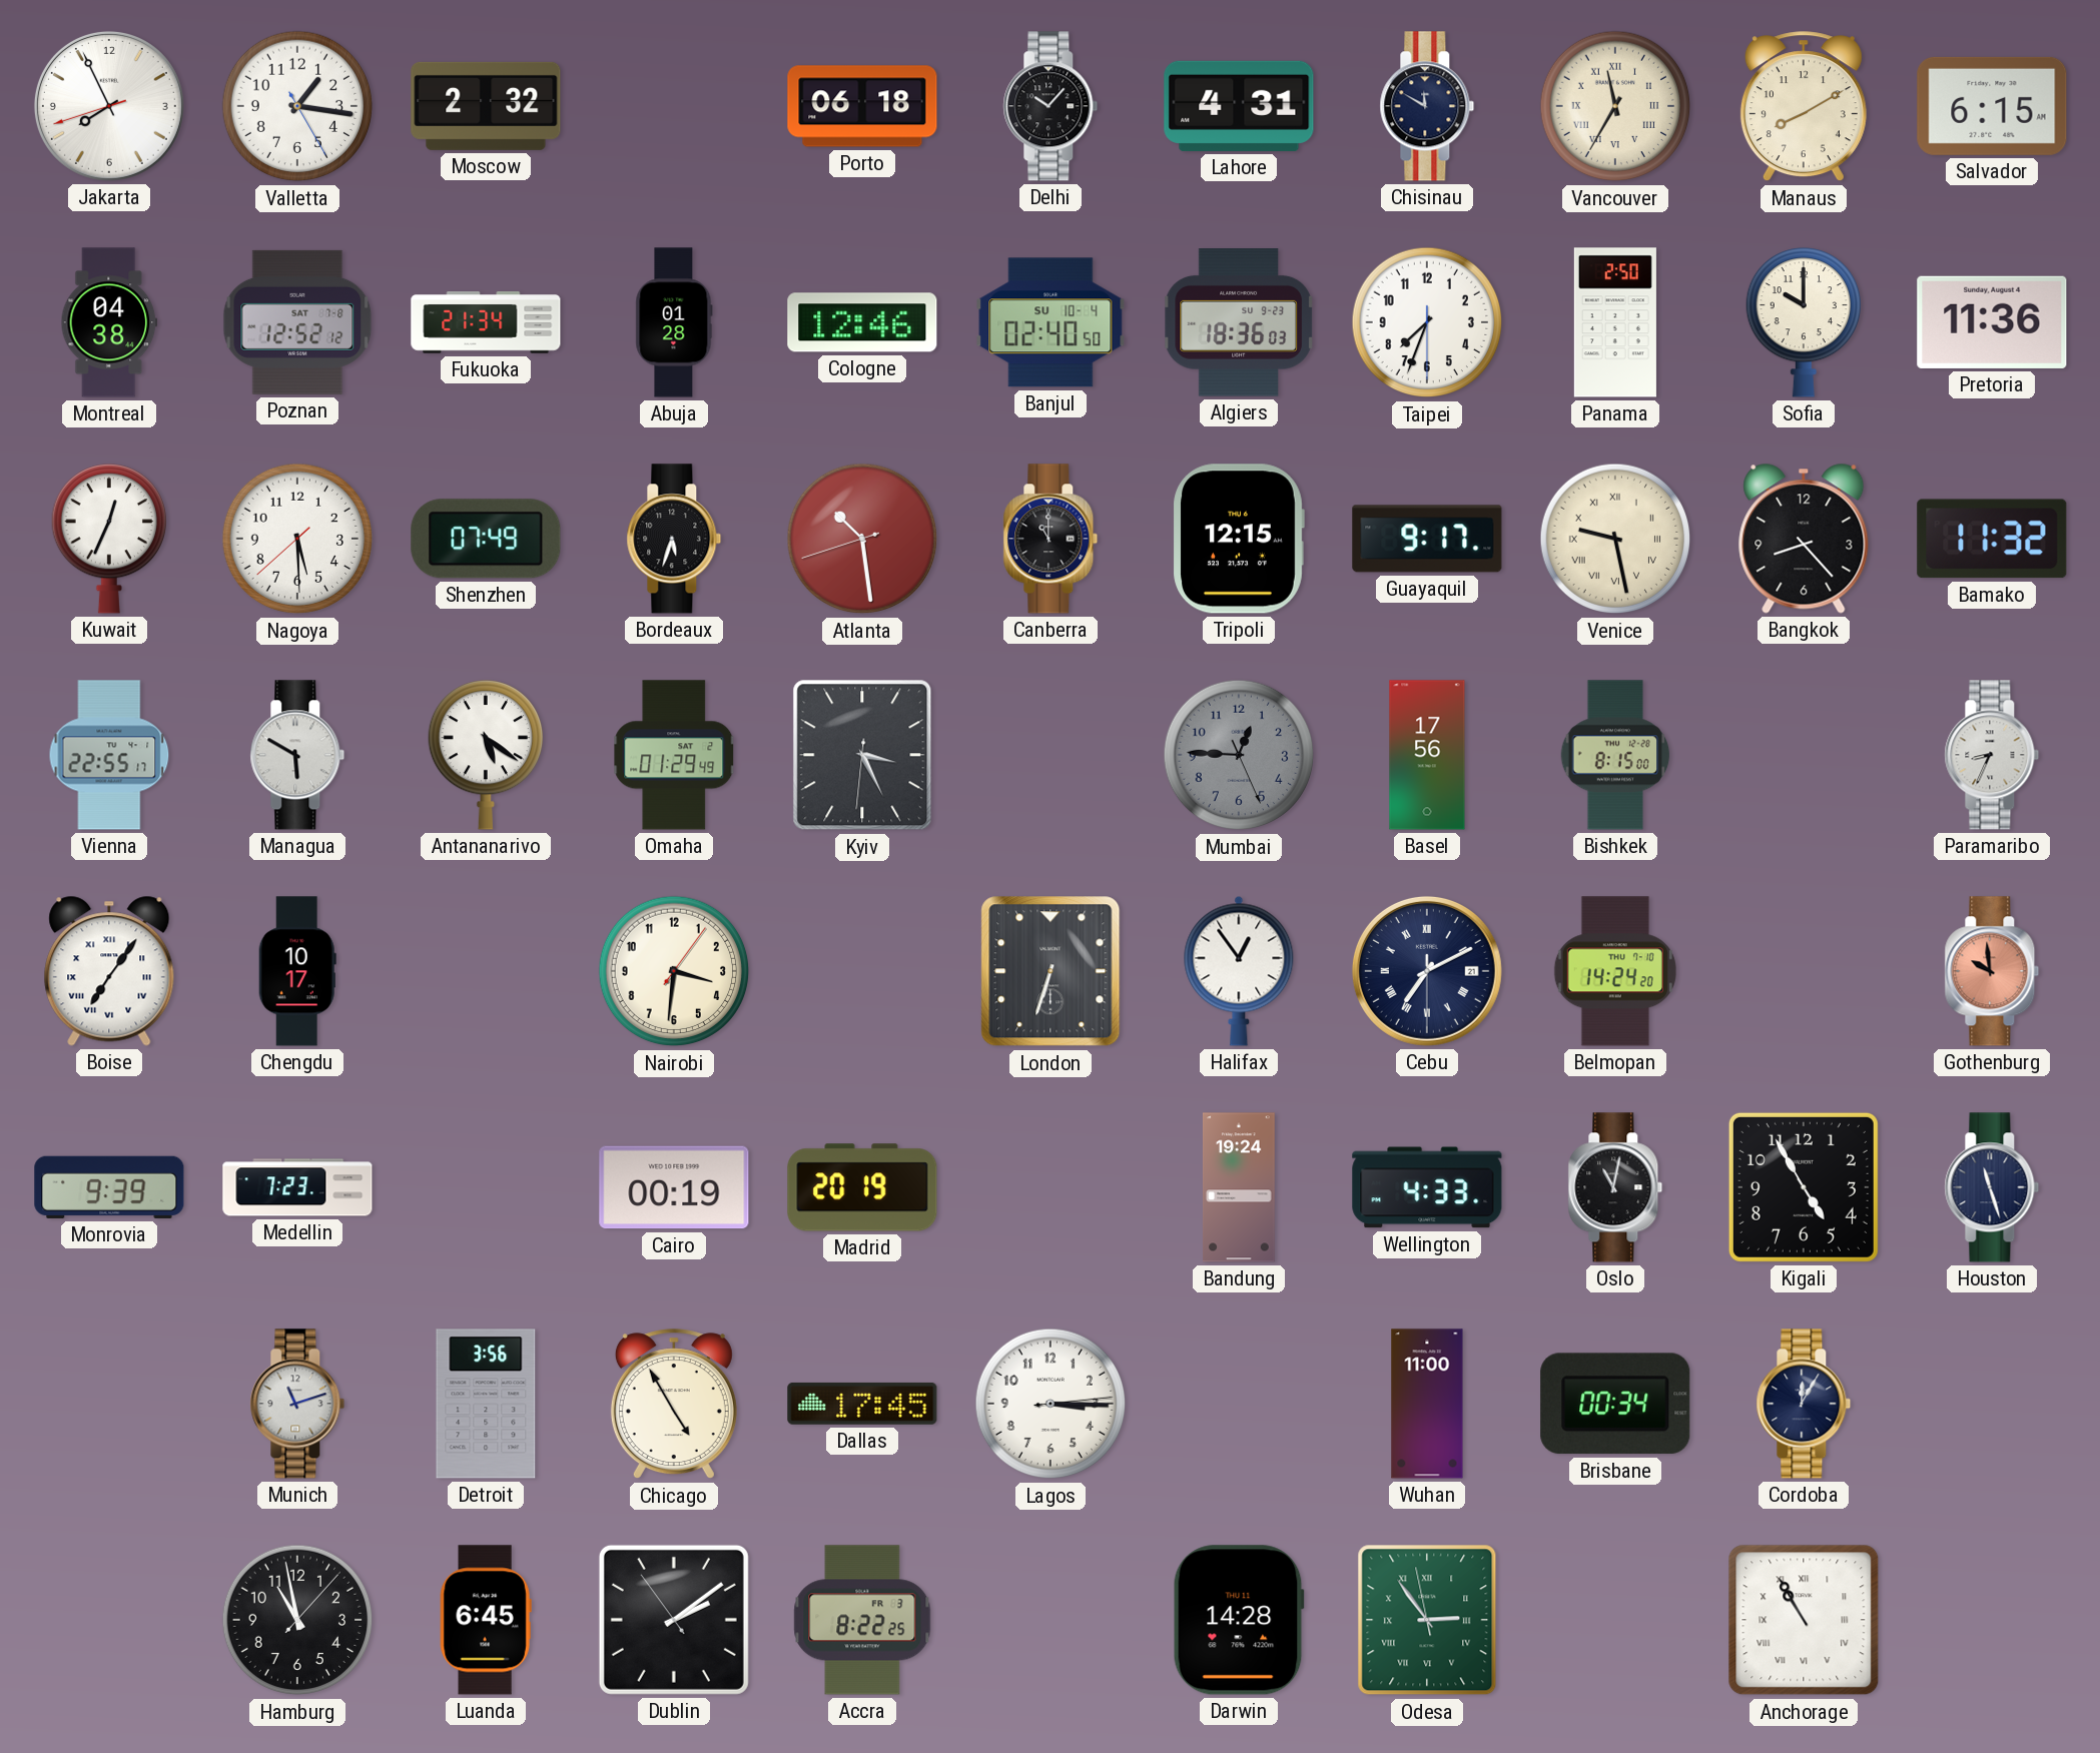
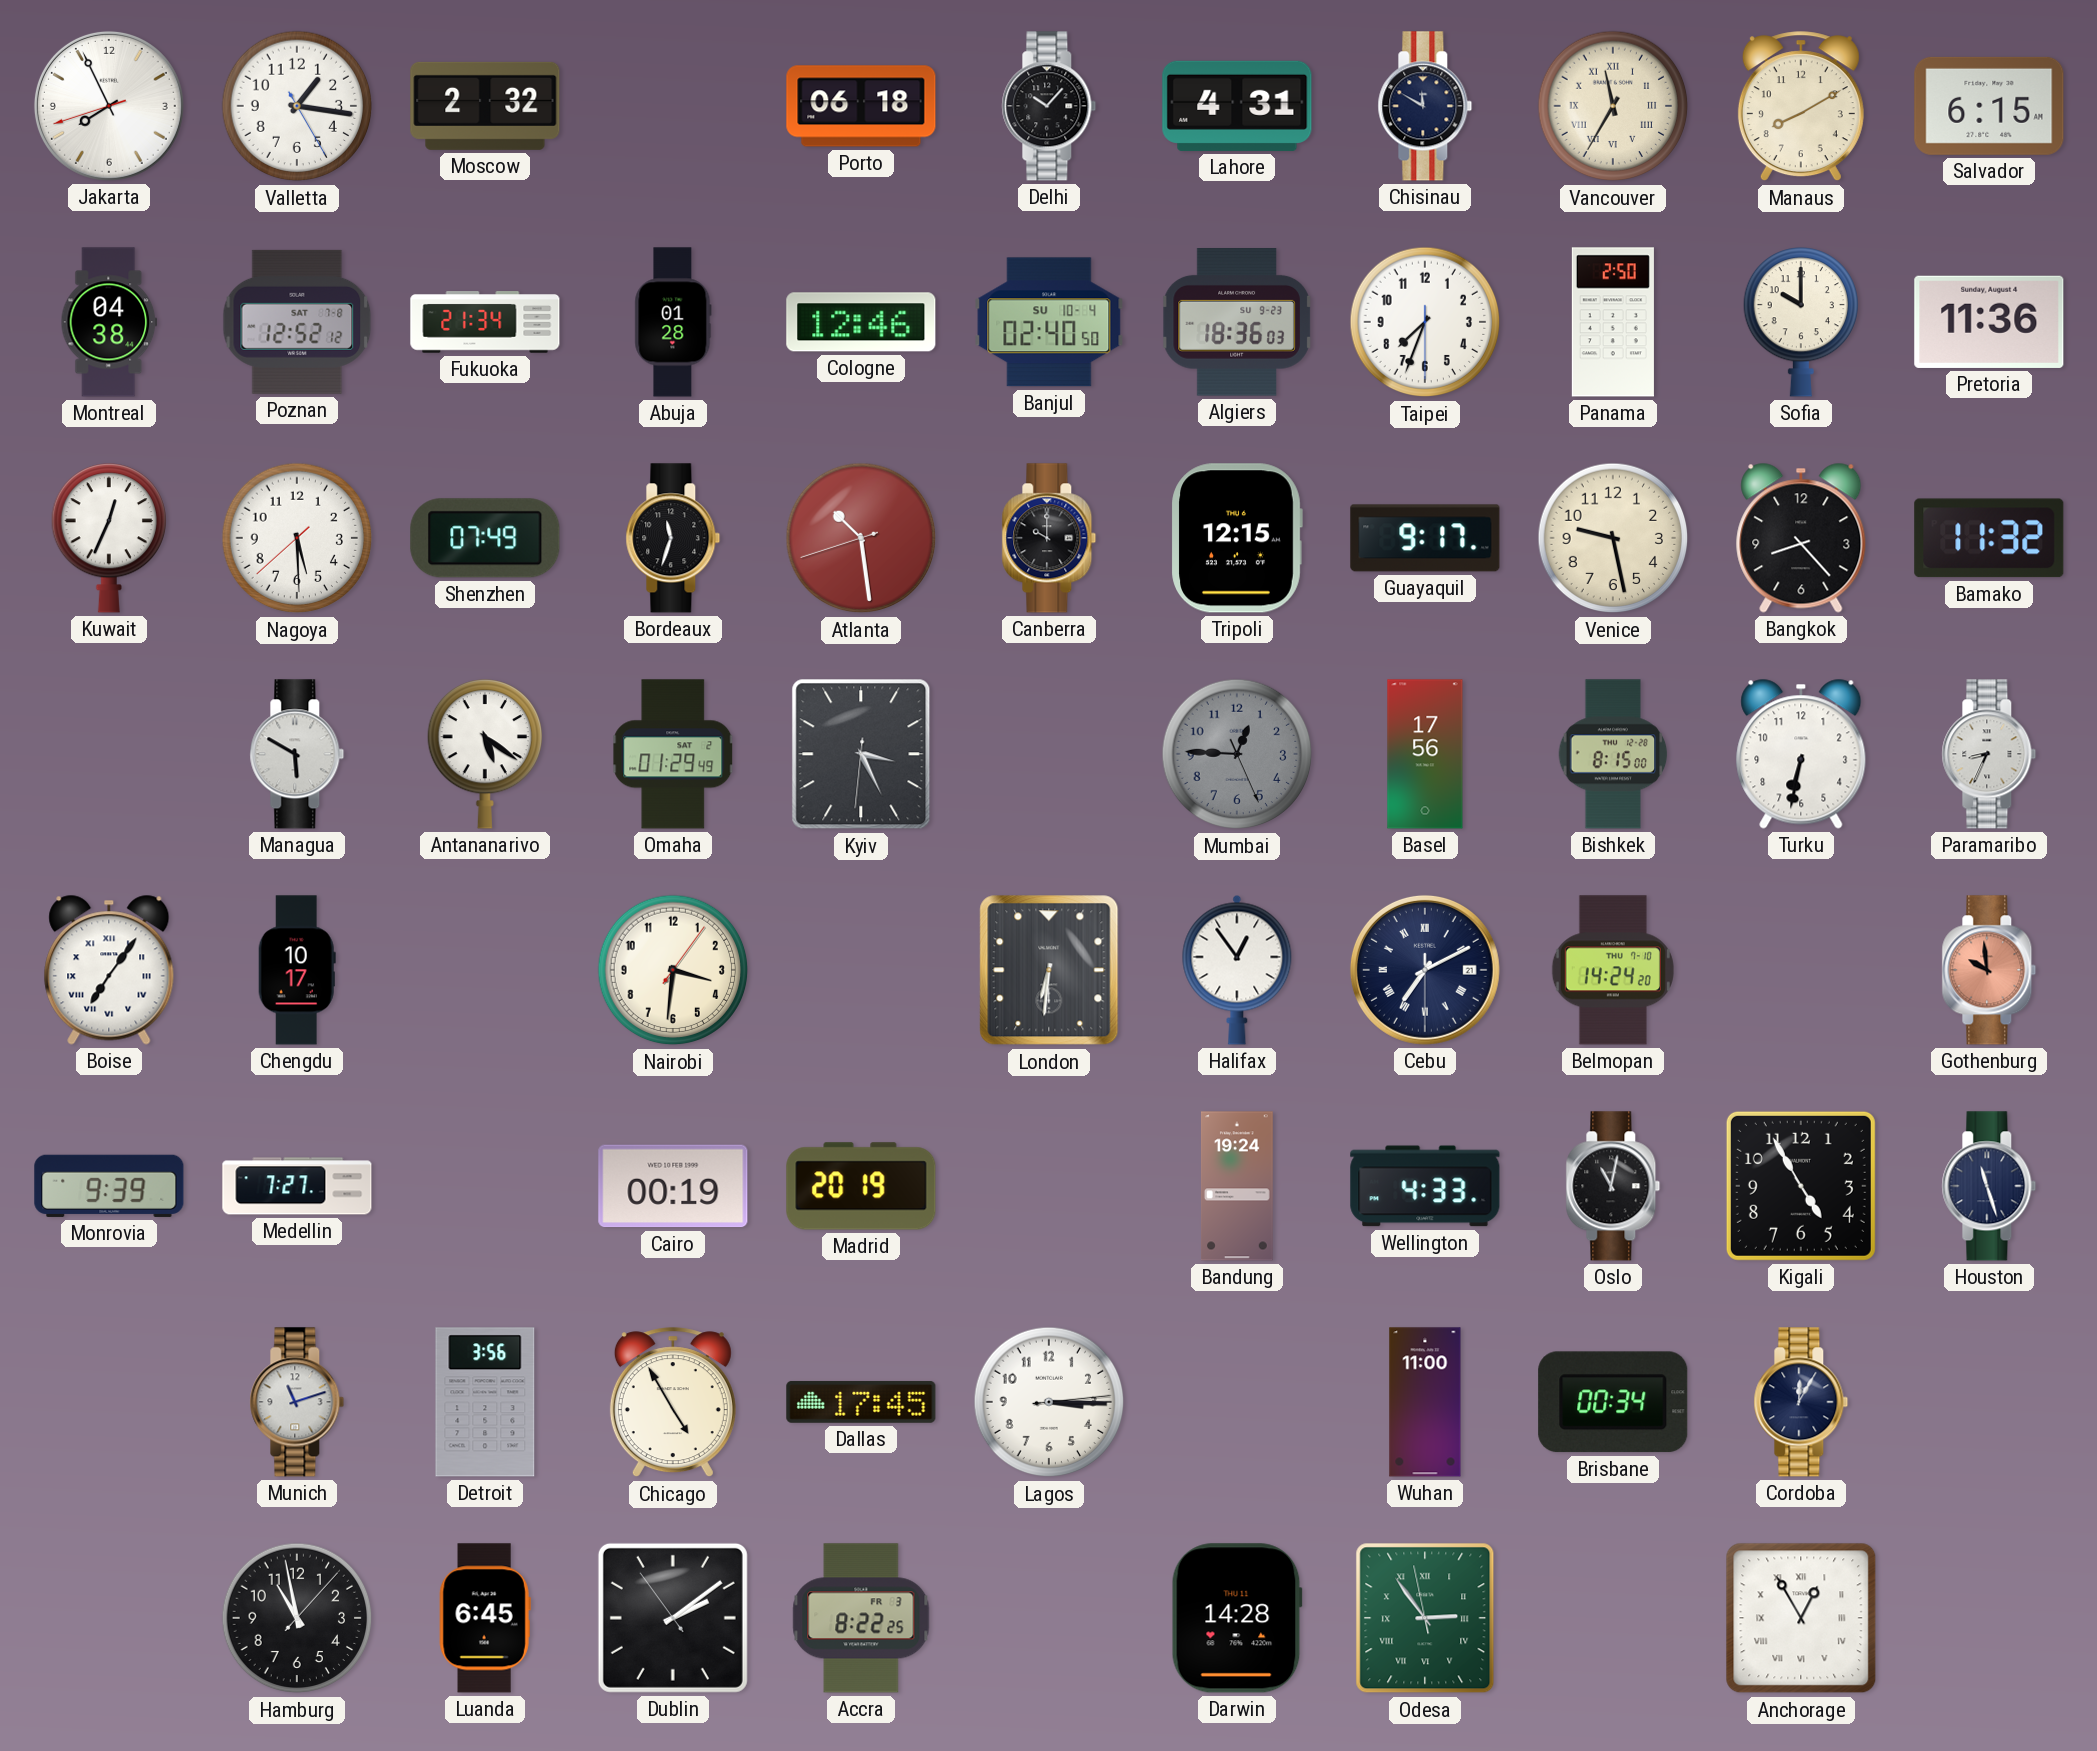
Bordeaux: 5:33 -> 11:33
Canberra: 11:00 -> 10:00
Venice numerals: Roman -> Arabic
Vienna: 22:55 -> none
Turku: none -> 6:32
London: 6:33 -> 6:31
Medellin: 7:23 -> 7:27
Anchorage: 10:55 -> 12:55
